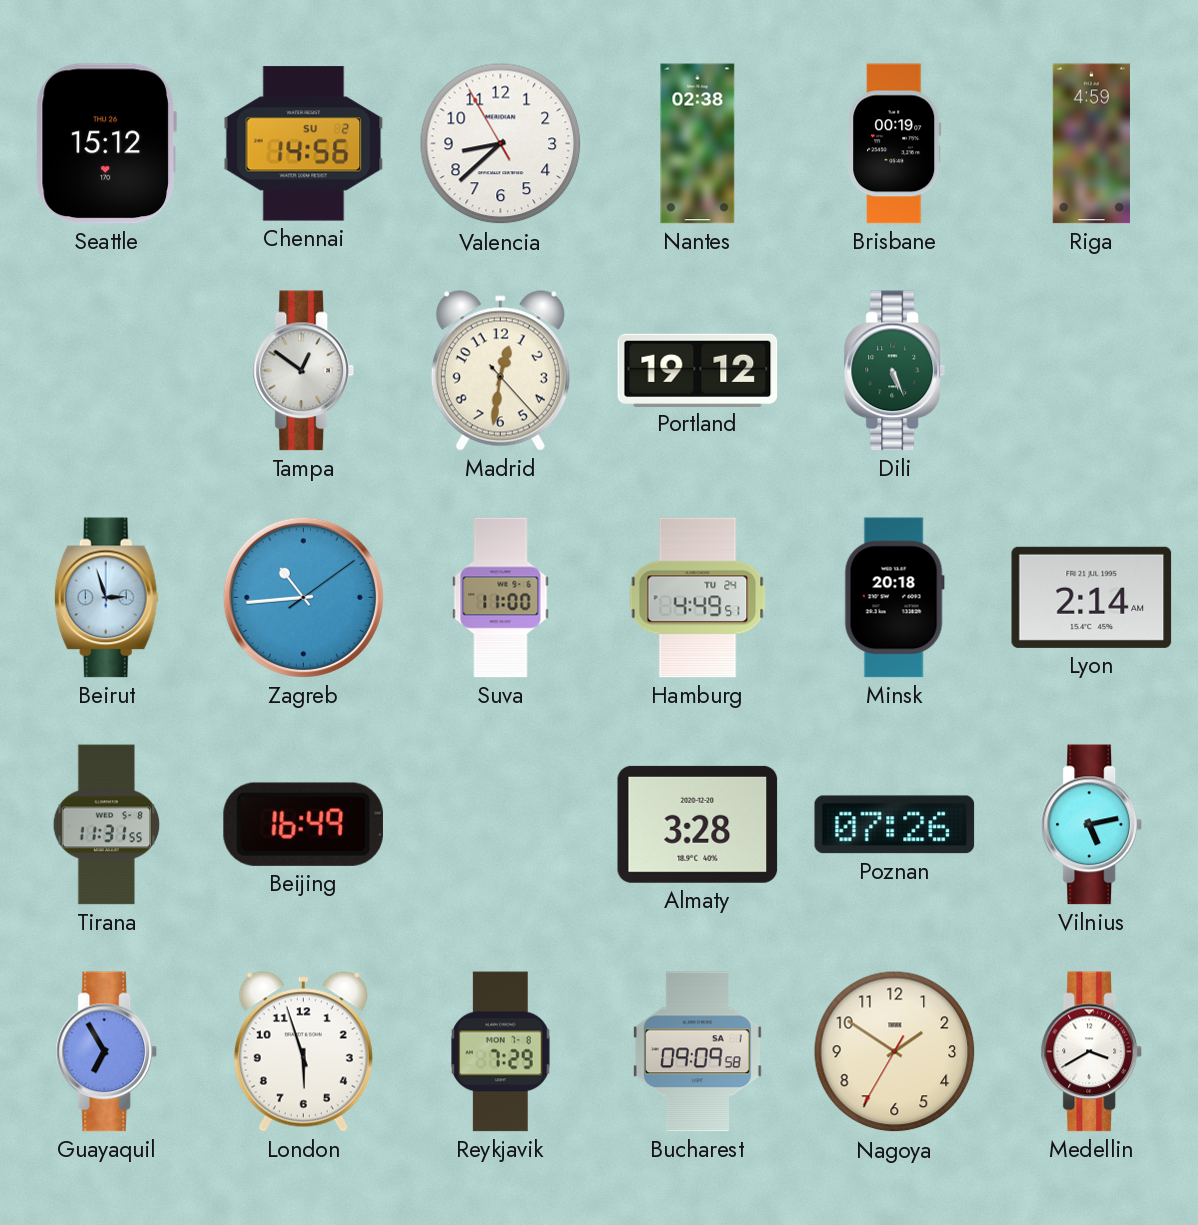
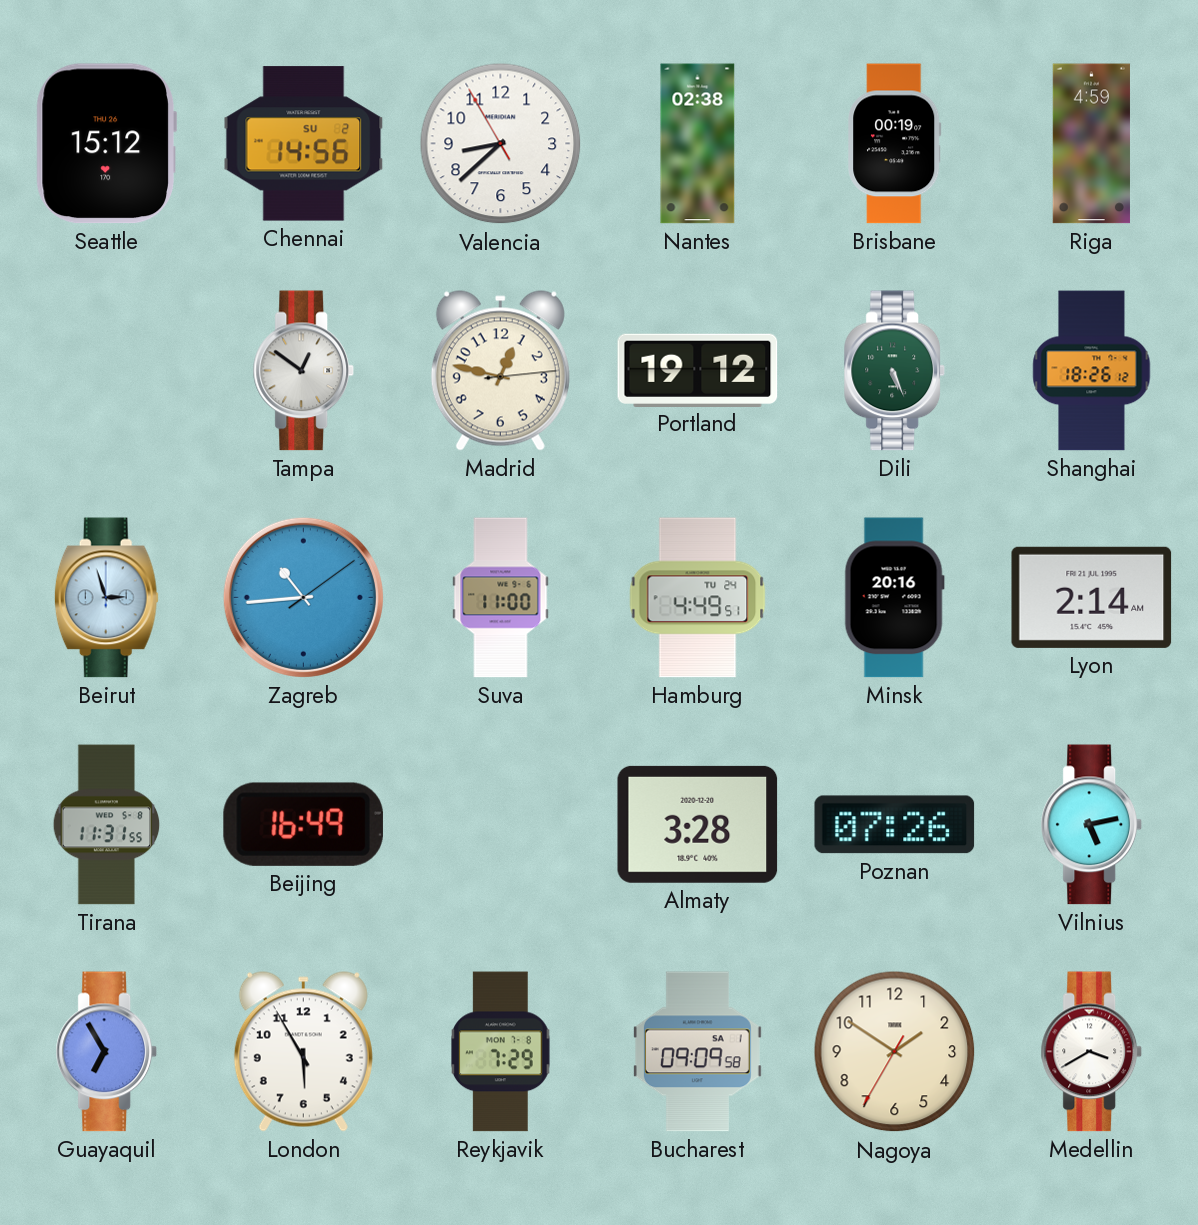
Madrid: 12:31 -> 12:47
Shanghai: none -> 18:26
Minsk: 20:18 -> 20:16
London: 5:57 -> 5:55
